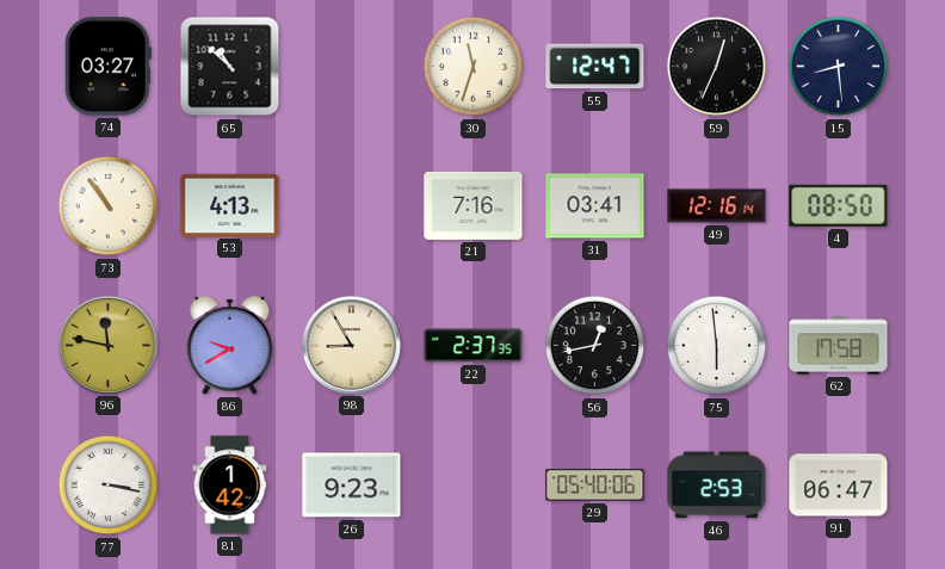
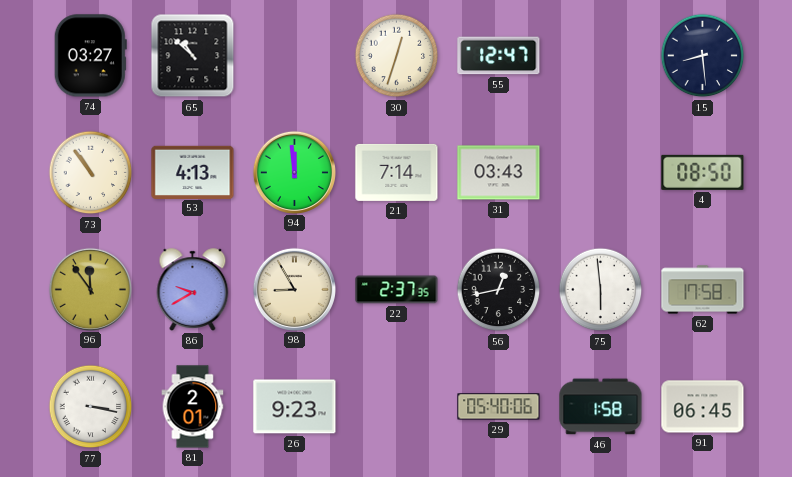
30: 11:33 -> 12:33
59: 12:34 -> none
94: none -> 11:59
21: 7:16 -> 7:14
31: 03:41 -> 03:43
49: 12:16 -> none
96: 11:47 -> 11:54
81: 1:42 -> 2:01
46: 2:53 -> 1:58
91: 06:47 -> 06:45
